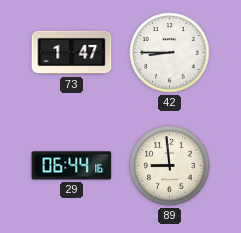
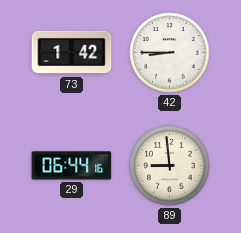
73: 1:47 -> 1:42
